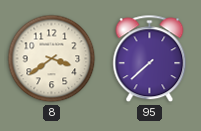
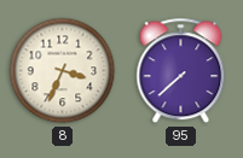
8: 3:39 -> 3:34
